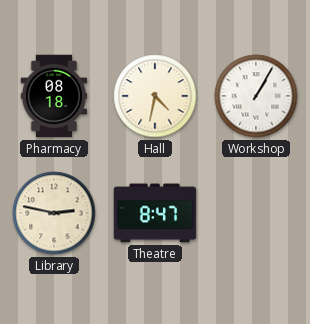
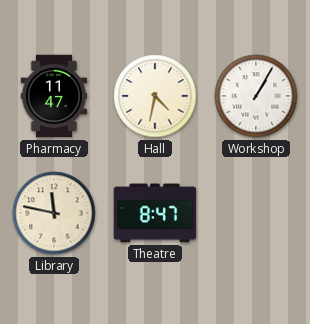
Pharmacy: 08:18 -> 11:47
Library: 2:47 -> 11:47
